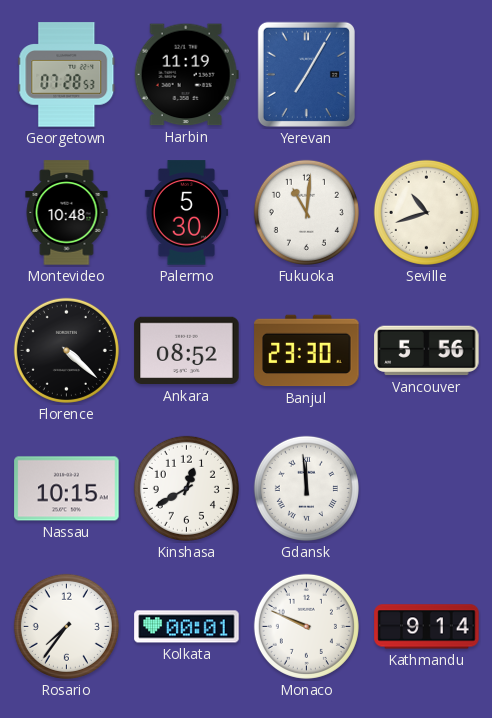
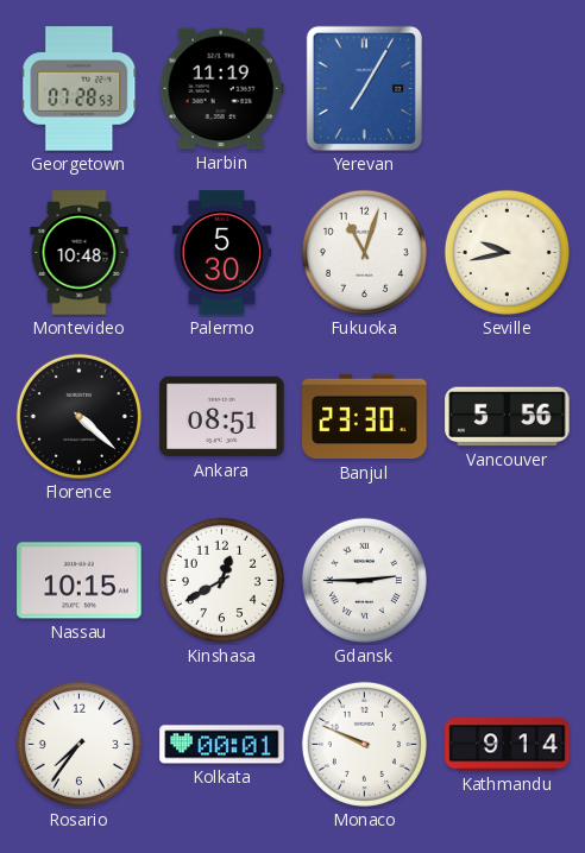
Fukuoka: 11:01 -> 11:03
Seville: 10:42 -> 9:43
Ankara: 08:52 -> 08:51
Gdansk: 11:59 -> 2:45
